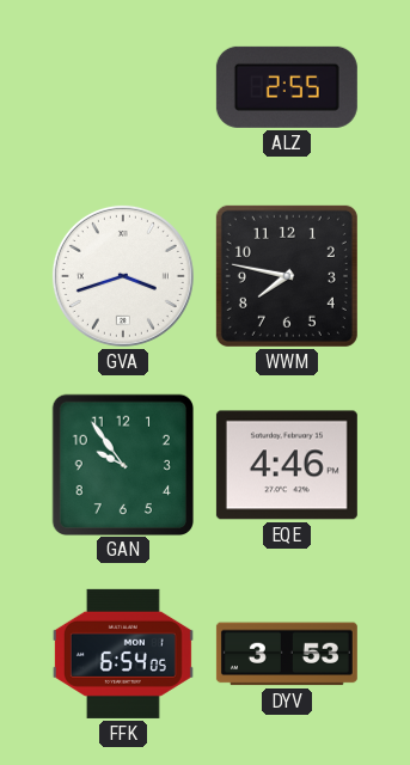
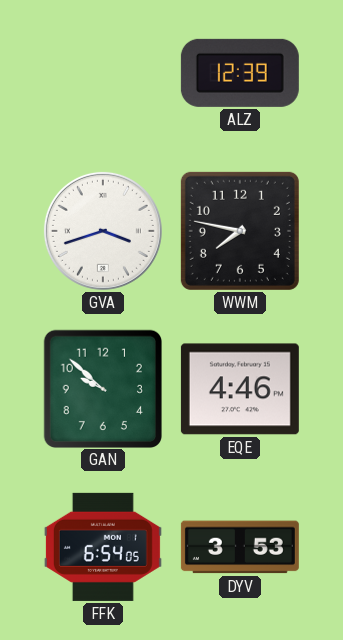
ALZ: 2:55 -> 12:39
GAN: 9:54 -> 9:52
